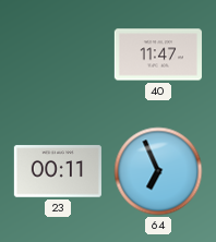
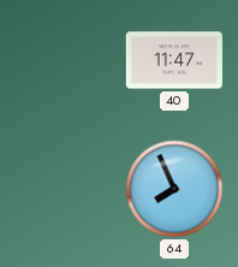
23: 00:11 -> none
64: 6:56 -> 7:56
